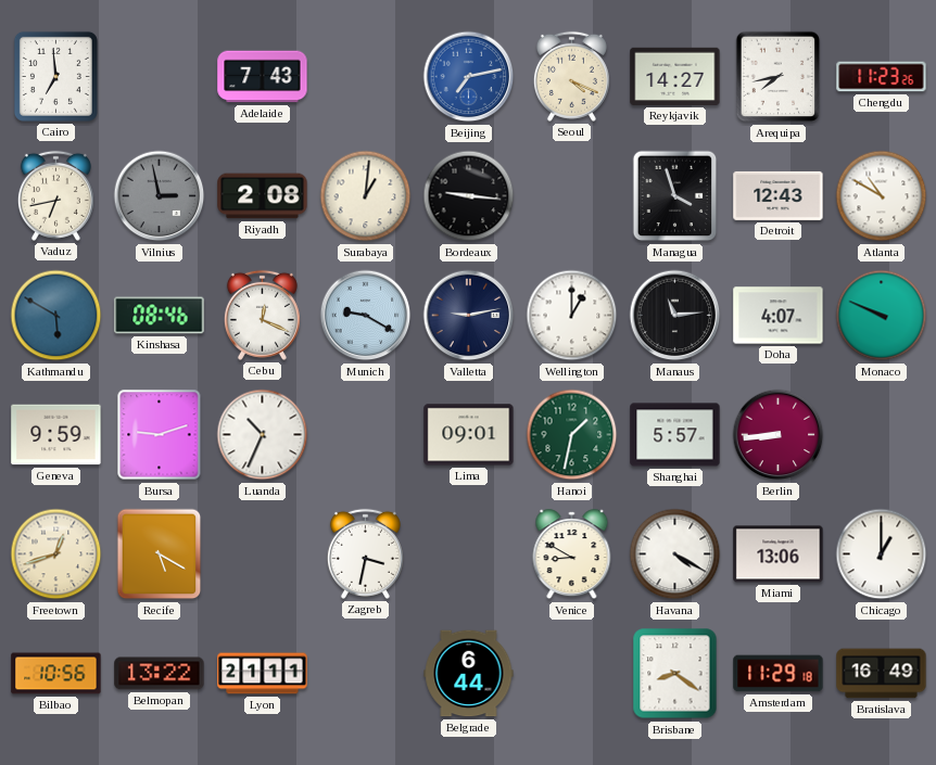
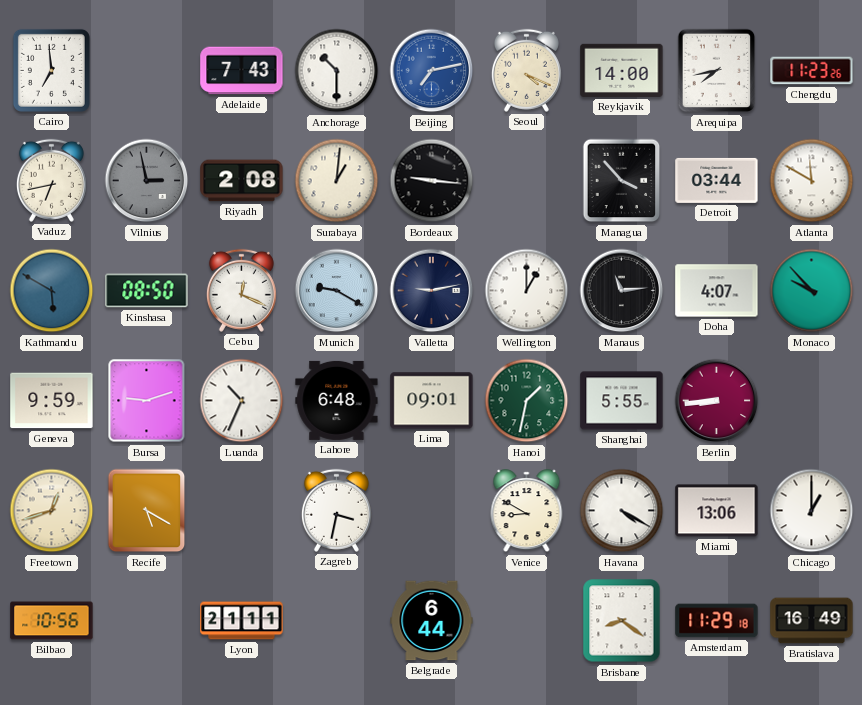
Anchorage: none -> 10:30
Reykjavik: 14:27 -> 14:00
Managua: 3:57 -> 3:53
Detroit: 12:43 -> 03:44
Atlanta: 10:50 -> 11:50
Kinshasa: 08:46 -> 08:50
Monaco: 9:49 -> 9:53
Lahore: none -> 6:48
Shanghai: 5:57 -> 5:55
Belmopan: 13:22 -> none
